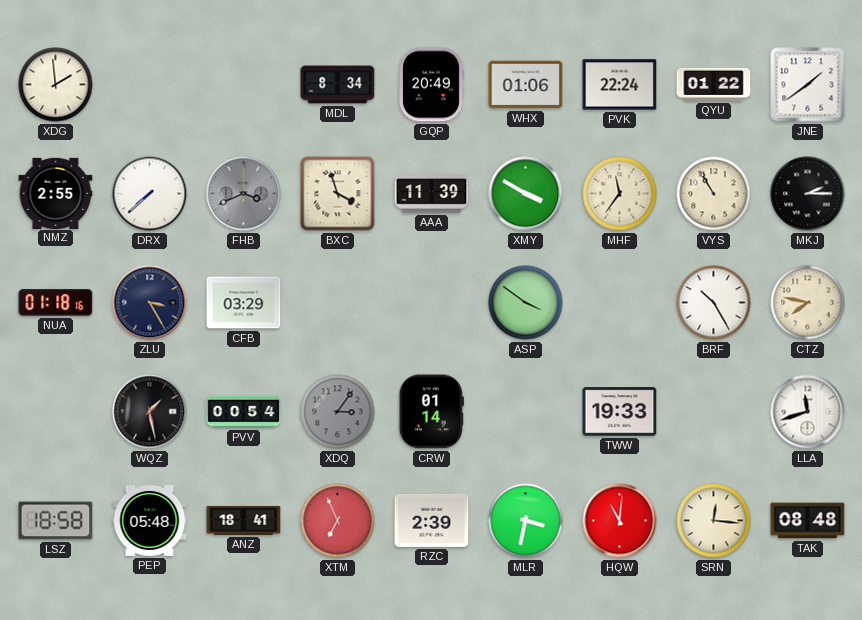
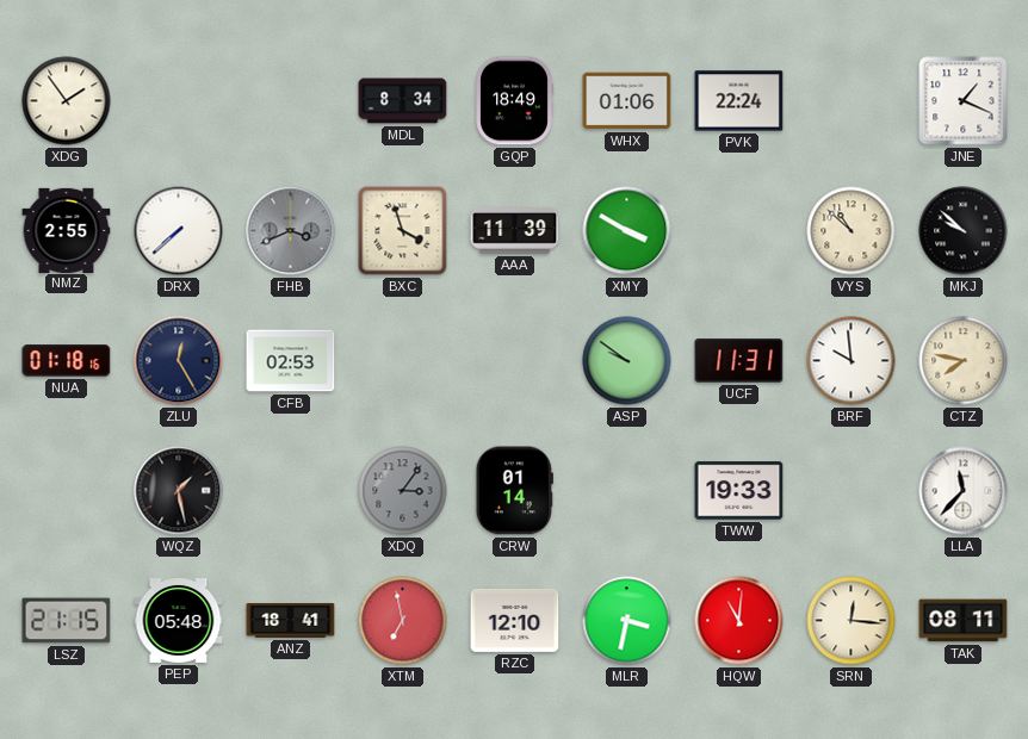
XDG: 1:59 -> 1:54
GQP: 20:49 -> 18:49
QYU: 01:22 -> none
JNE: 1:39 -> 1:19
MHF: 11:36 -> none
VYS: 10:55 -> 10:52
MKJ: 2:15 -> 9:52
ZLU: 3:25 -> 12:25
CFB: 03:29 -> 02:53
ASP: 3:51 -> 9:51
UCF: none -> 11:31
BRF: 10:25 -> 9:59
PVV: 00:54 -> none
LLA: 11:42 -> 11:37
LSZ: 18:58 -> 21:15
XTM: 6:56 -> 6:58
RZC: 2:39 -> 12:10
TAK: 08:48 -> 08:11
